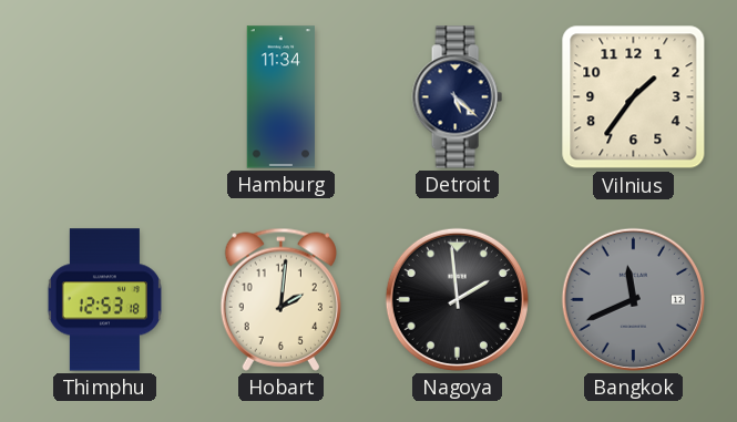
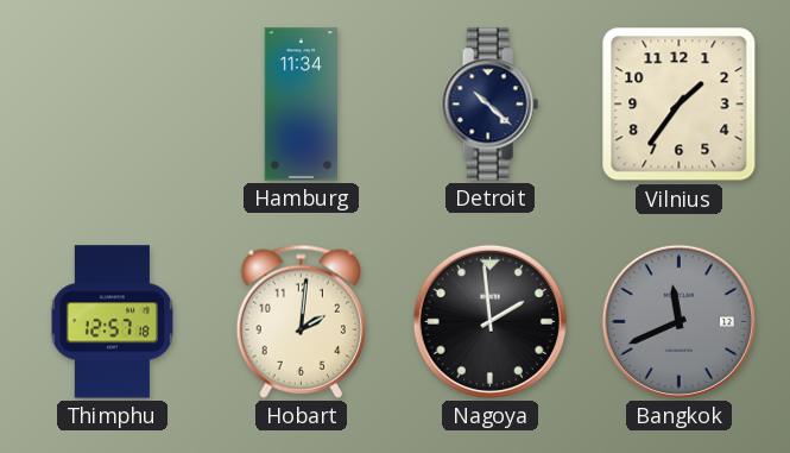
Detroit: 5:22 -> 10:22
Thimphu: 12:53 -> 12:57
